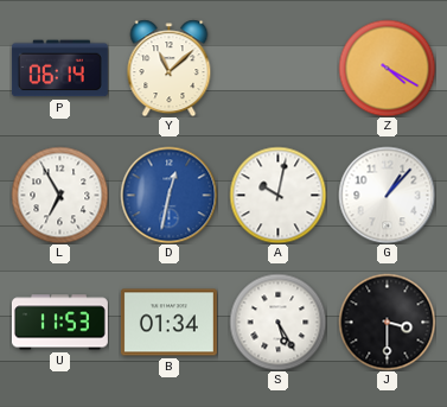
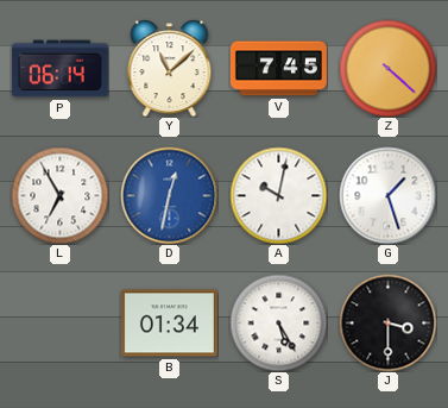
V: none -> 7:45
Z: 4:20 -> 4:22
G: 1:07 -> 1:27
U: 11:53 -> none
